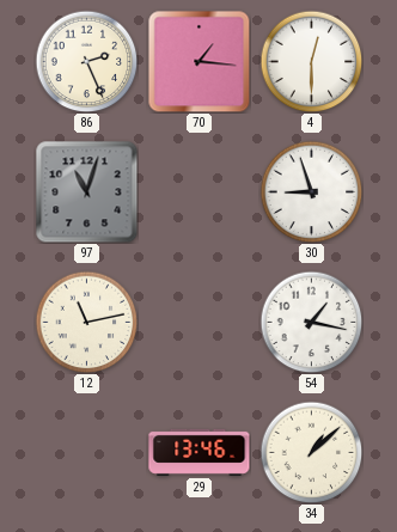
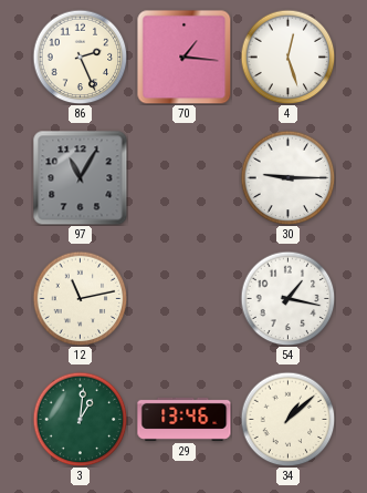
4: 12:30 -> 12:27
97: 11:03 -> 11:05
30: 8:57 -> 9:15
3: none -> 1:01
